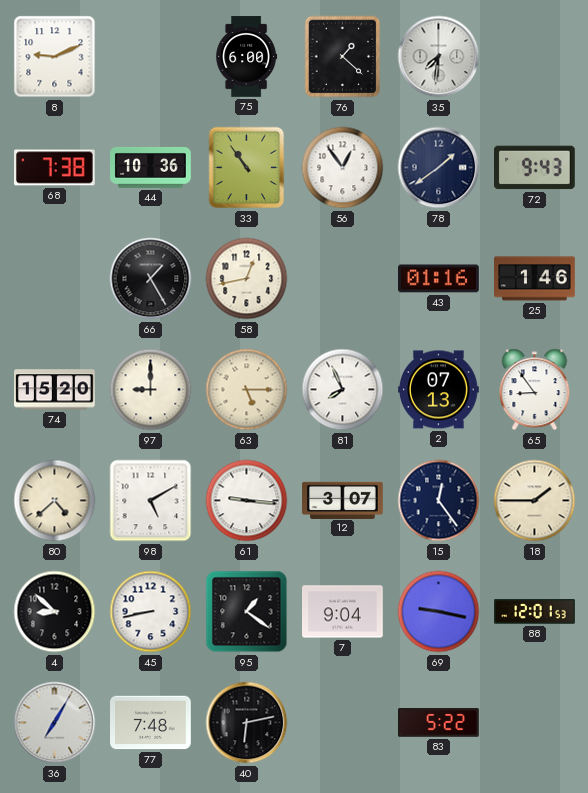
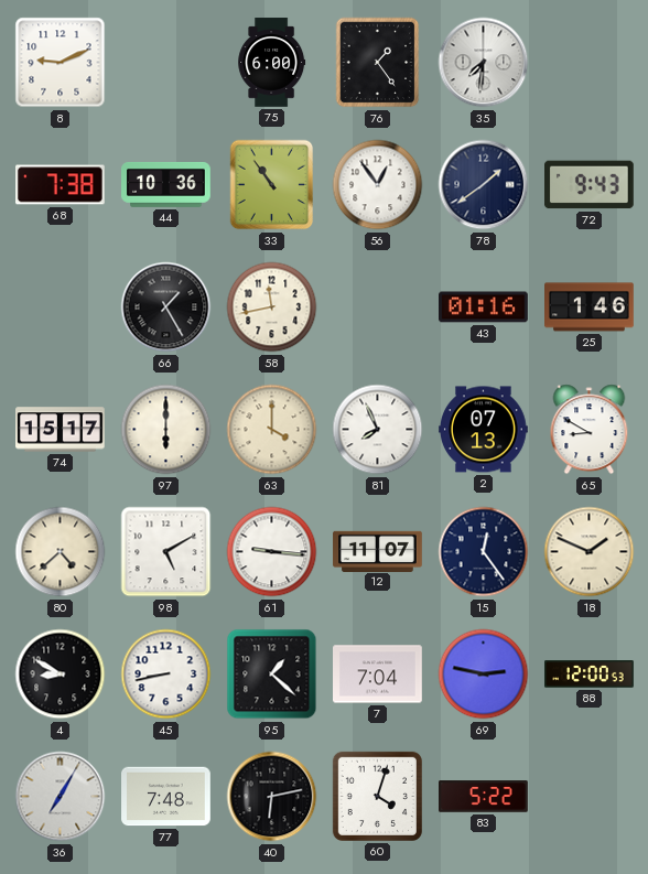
76: 1:22 -> 1:24
58: 12:43 -> 11:43
74: 15:20 -> 15:17
97: 9:00 -> 6:00
63: 5:15 -> 4:00
65: 8:54 -> 8:50
12: 3:07 -> 11:07
18: 1:45 -> 1:49
4: 8:52 -> 8:50
95: 1:21 -> 1:22
7: 9:04 -> 7:04
69: 9:17 -> 2:47
88: 12:01 -> 12:00
60: none -> 4:03
